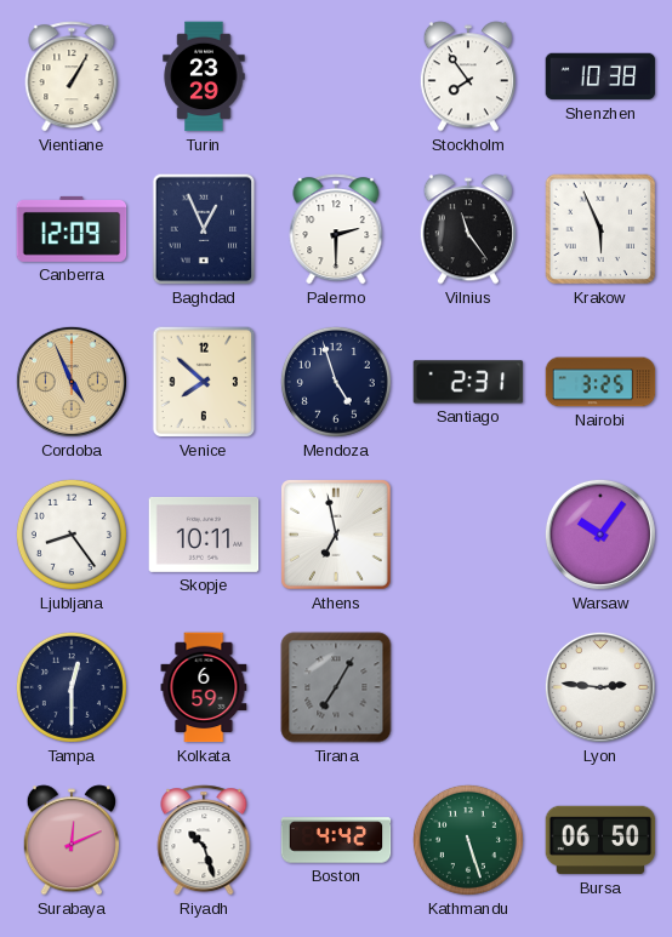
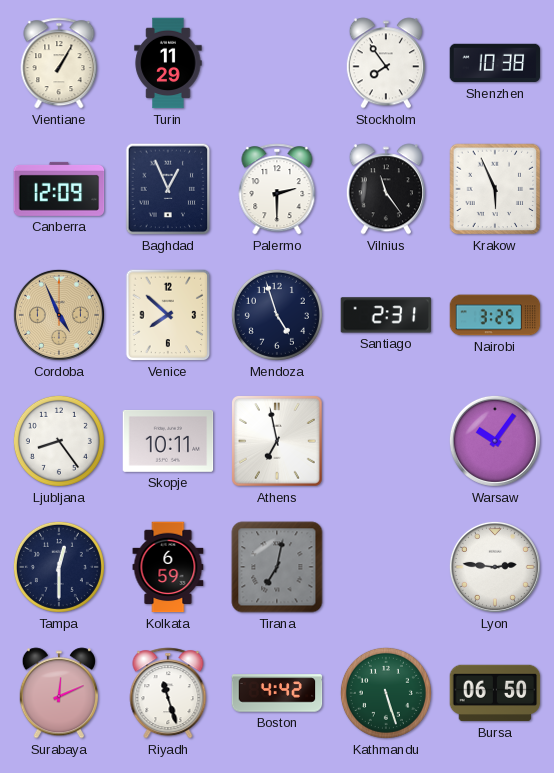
Turin: 23:29 -> 11:29
Tirana: 7:05 -> 7:02
Riyadh: 10:27 -> 11:27
